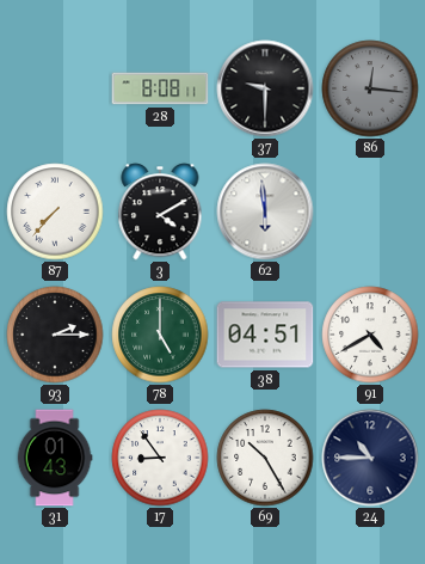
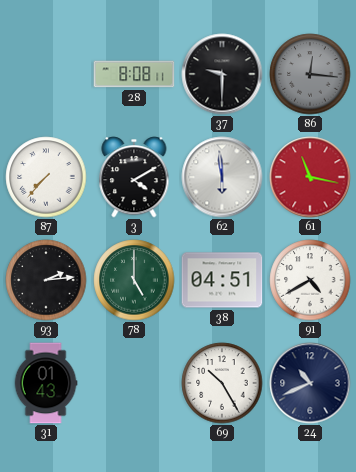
61: none -> 11:17
93: 2:15 -> 2:14
17: 8:54 -> none
24: 10:45 -> 10:41
